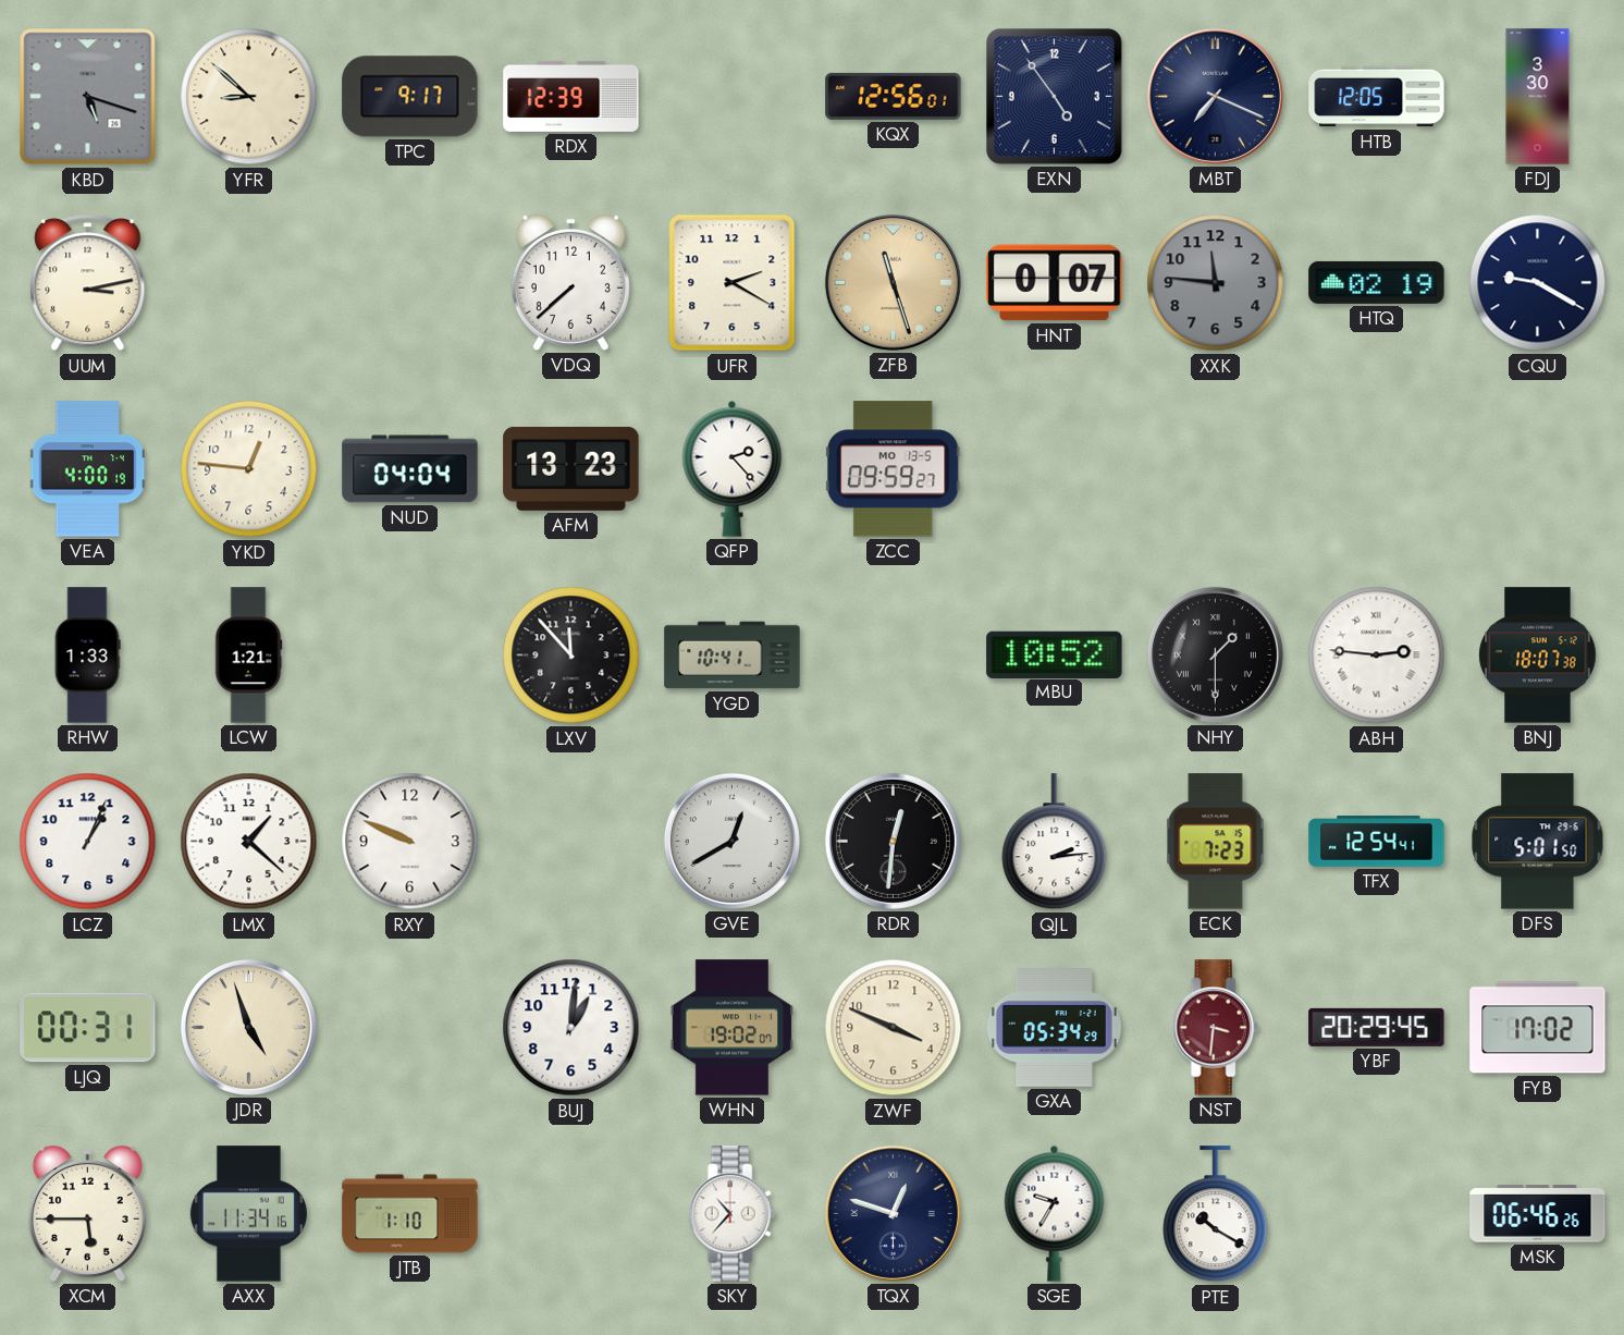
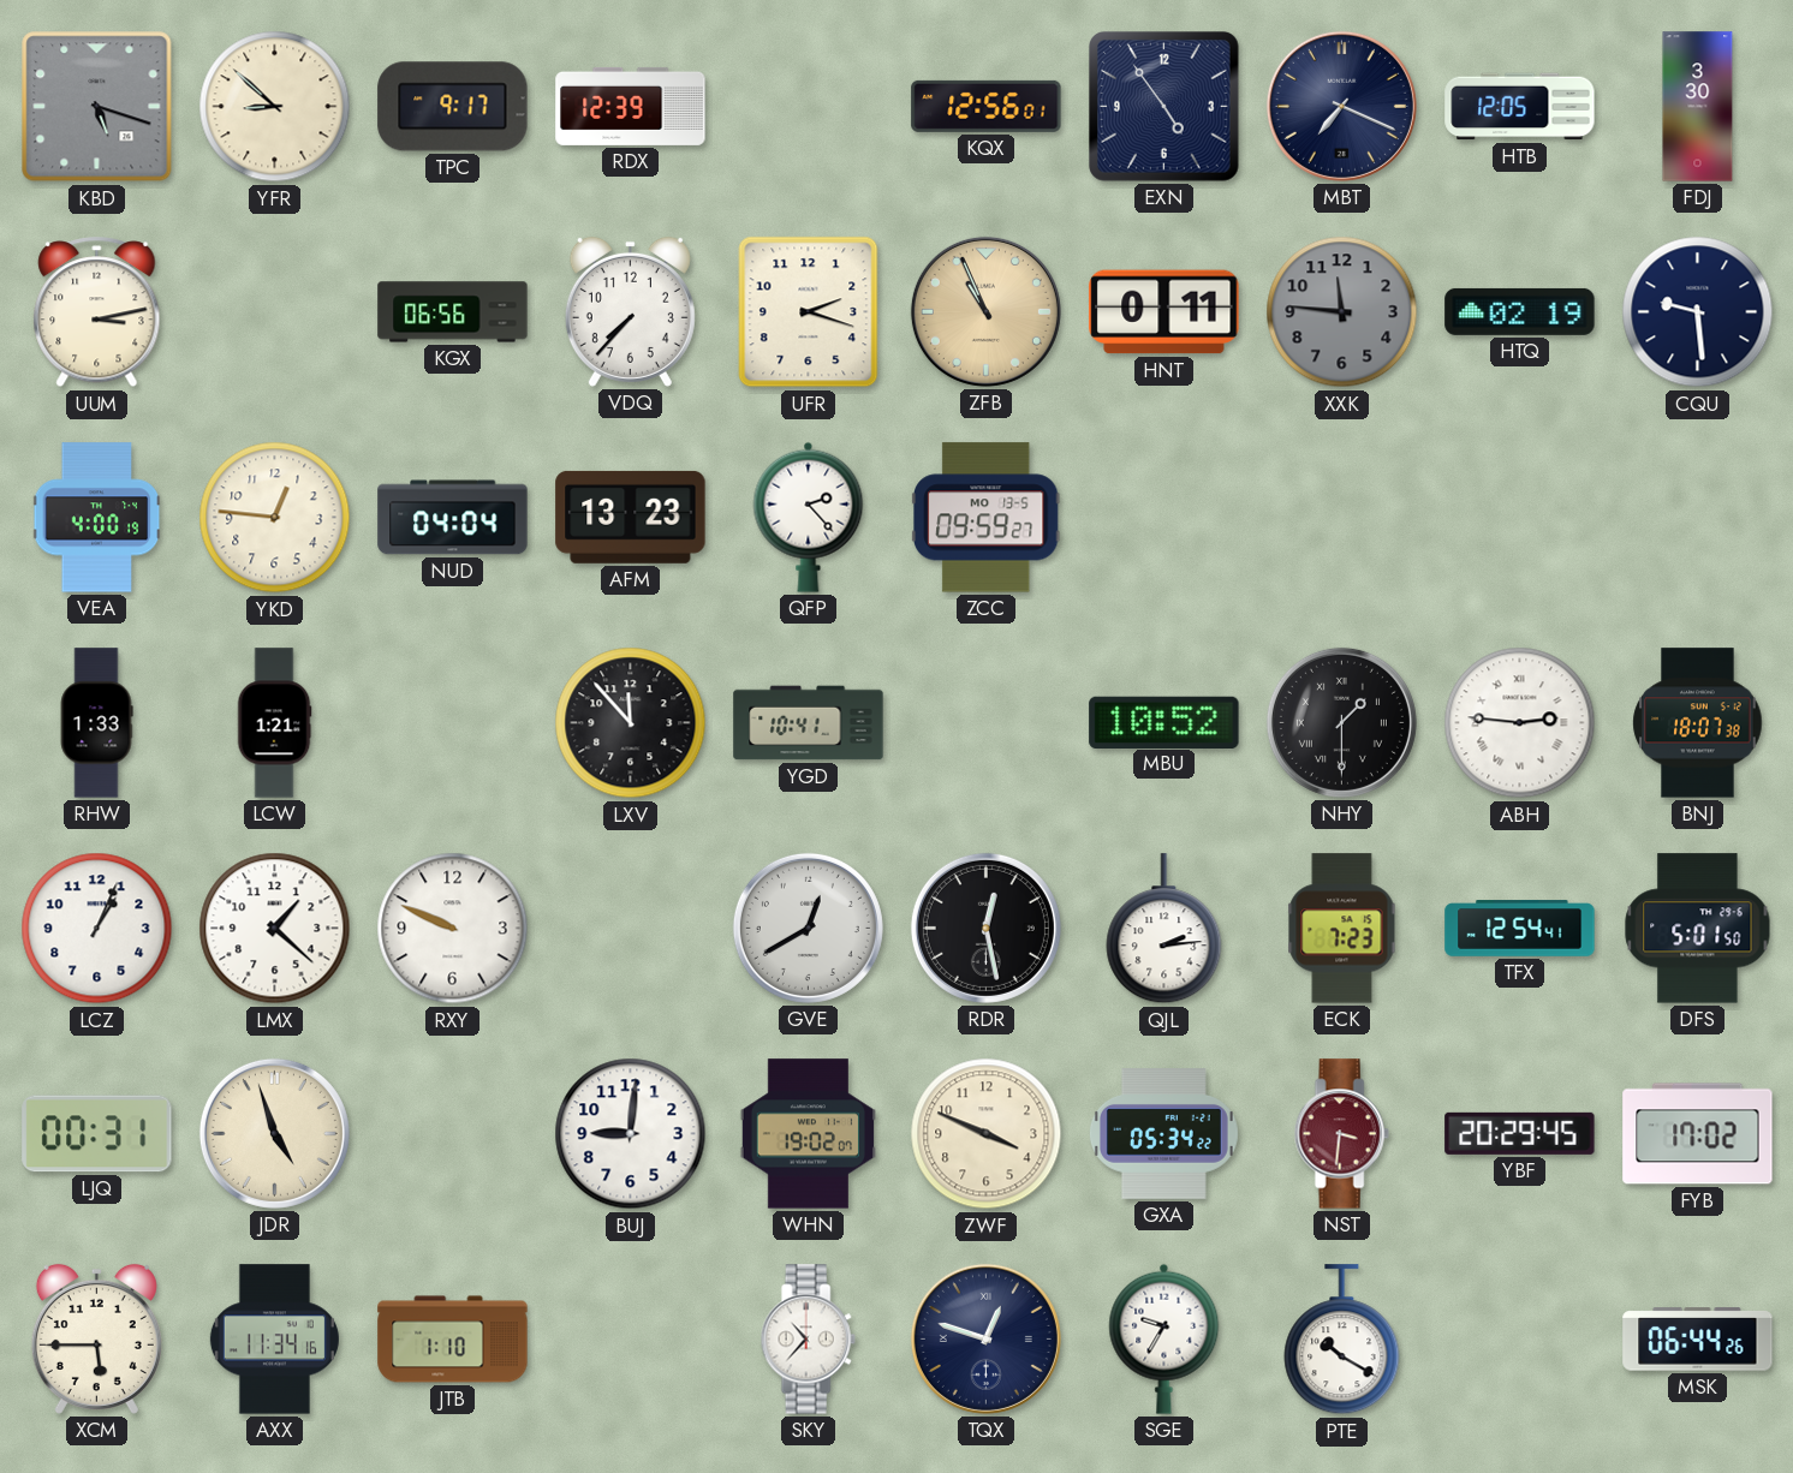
KGX: none -> 06:56
VDQ: 7:38 -> 7:37
UFR: 2:20 -> 2:18
ZFB: 11:27 -> 10:56
HNT: 0:07 -> 0:11
CQU: 9:20 -> 9:29
RDR: 12:31 -> 12:28
BUJ: 1:01 -> 9:01
GXA: 05:34:29 -> 05:34:22
MSK: 06:46 -> 06:44
